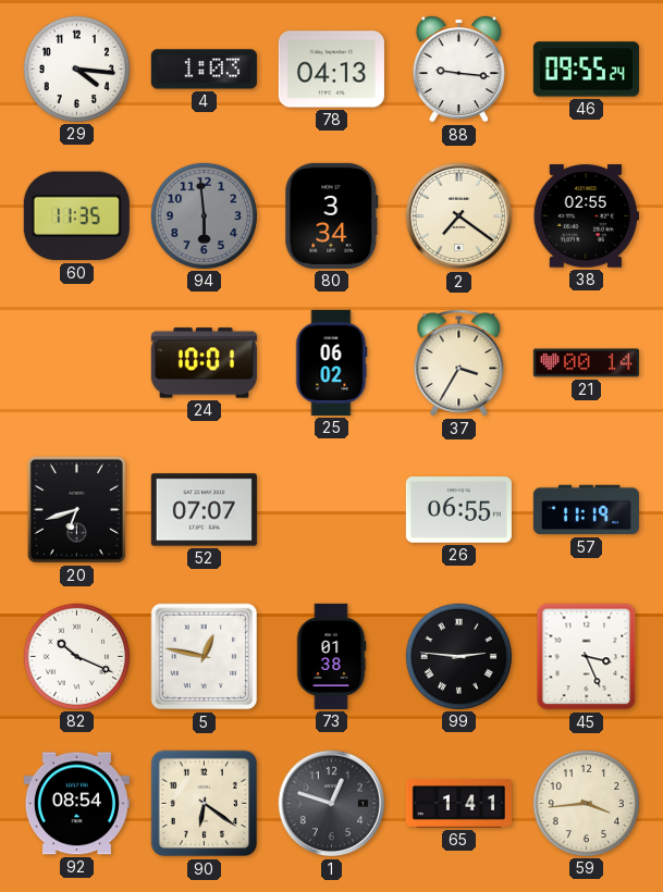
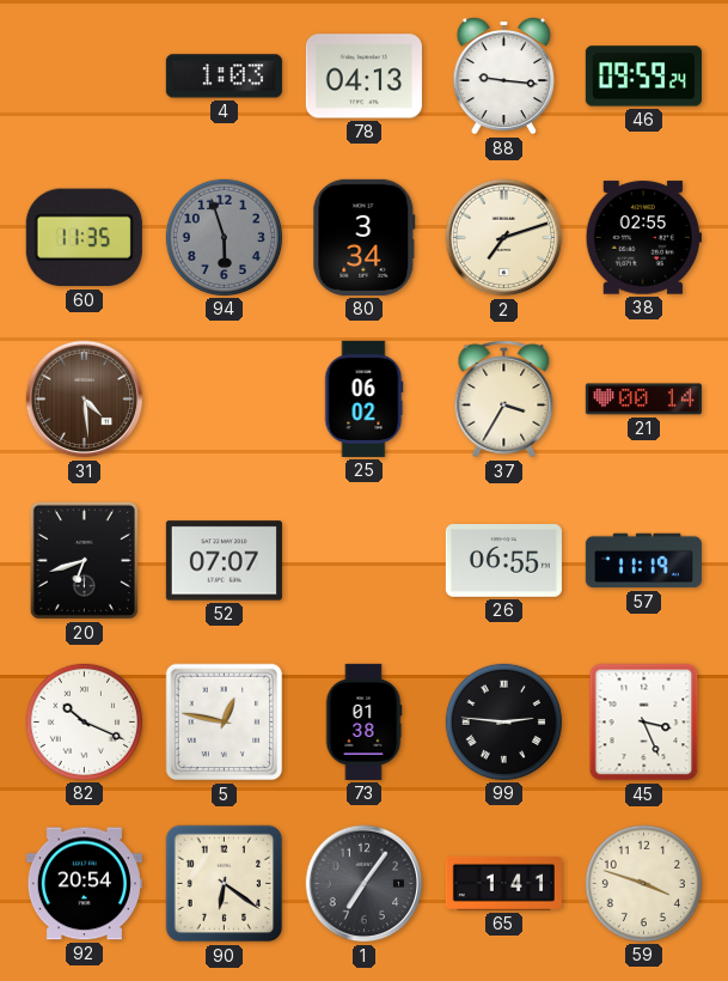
29: 4:16 -> none
46: 09:55 -> 09:59
94: 5:59 -> 5:57
2: 7:21 -> 7:12
31: none -> 4:29
24: 10:01 -> none
92: 08:54 -> 20:54
1: 12:48 -> 7:06
59: 3:44 -> 3:48
